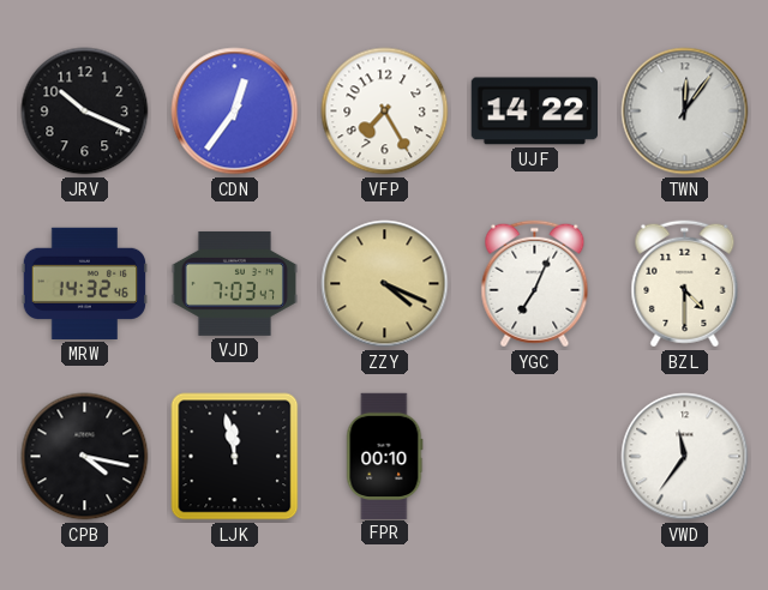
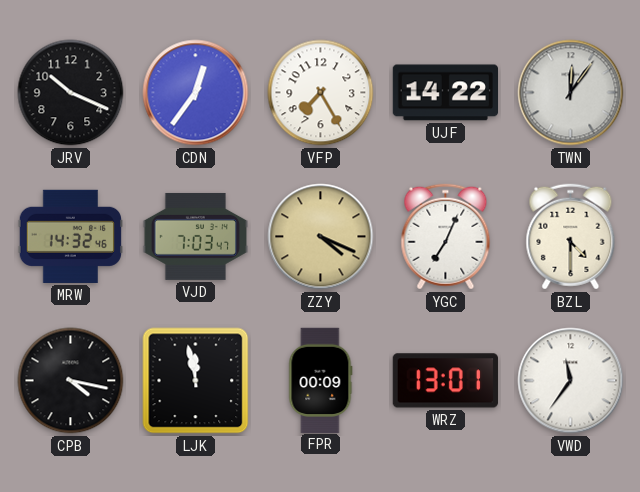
FPR: 00:10 -> 00:09
WRZ: none -> 13:01
